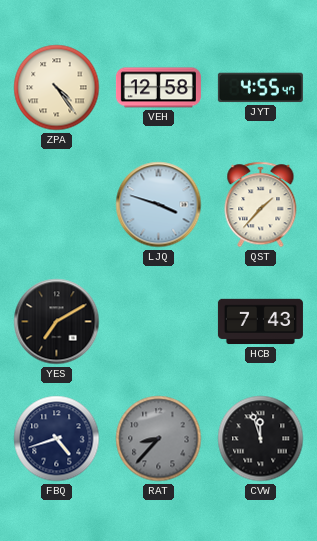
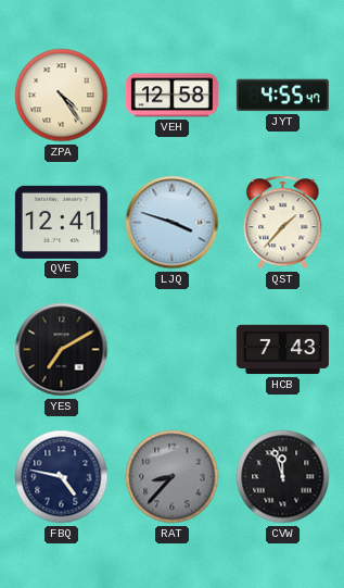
QVE: none -> 12:41
FBQ: 4:42 -> 4:47
